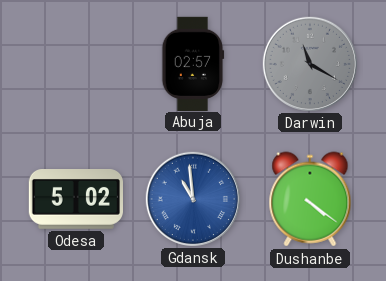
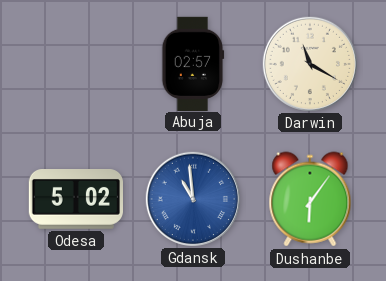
Darwin dial: grey -> cream
Dushanbe: 4:21 -> 6:06
